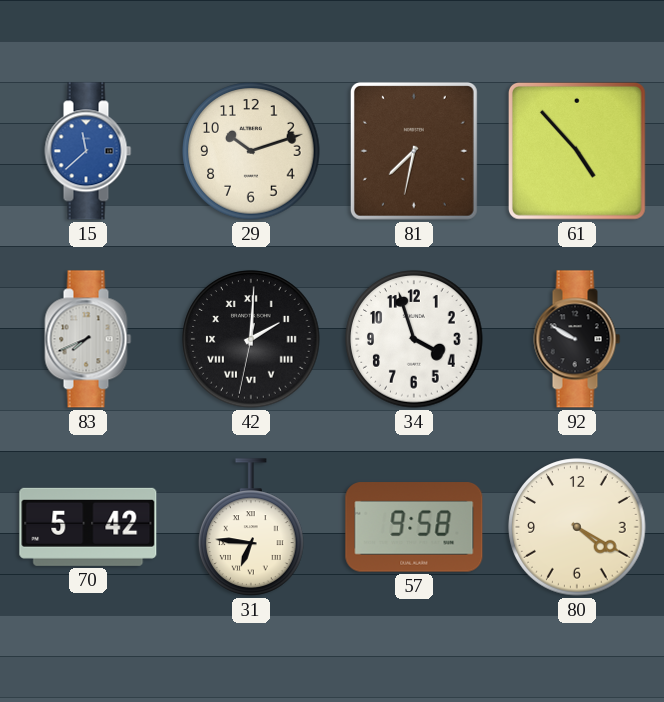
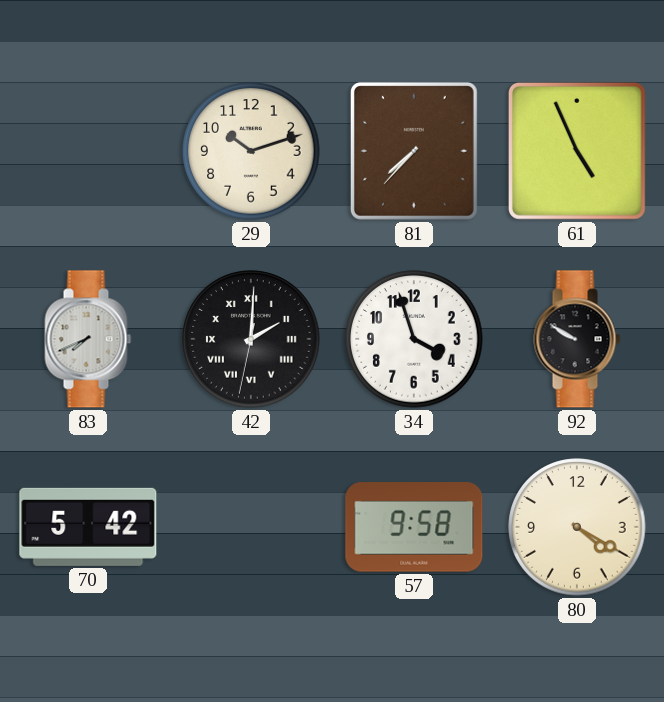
15: 11:38 -> none
81: 7:32 -> 7:37
61: 4:53 -> 4:56
31: 6:46 -> none
